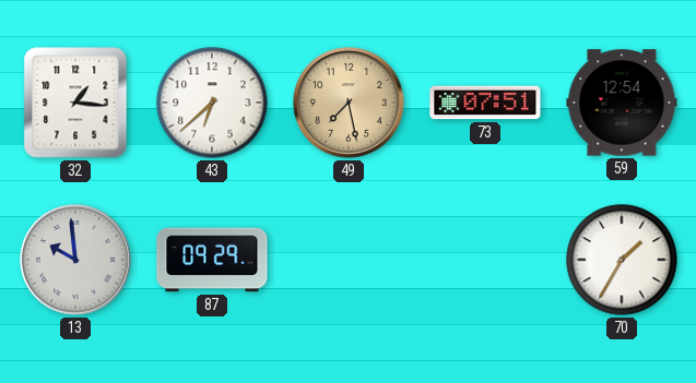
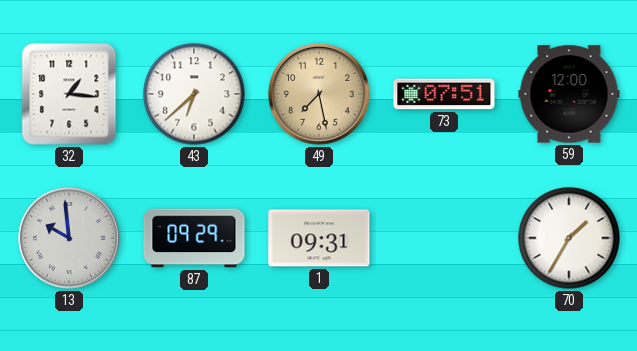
59: 12:54 -> 12:00
1: none -> 09:31
